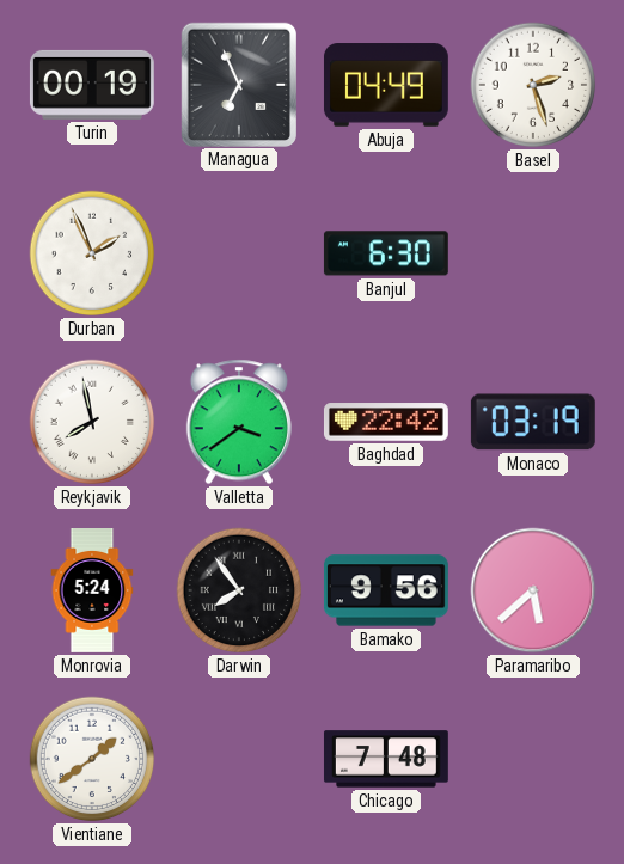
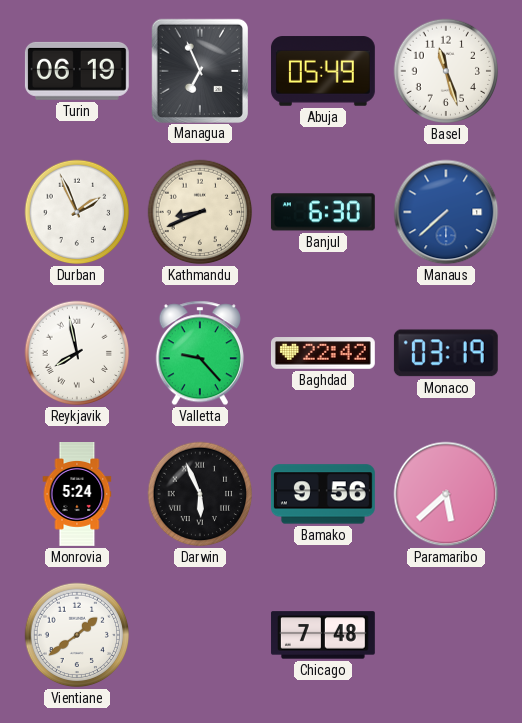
Turin: 00:19 -> 06:19
Abuja: 04:49 -> 05:49
Basel: 2:27 -> 11:27
Kathmandu: none -> 8:41
Manaus: none -> 7:38
Valletta: 3:39 -> 9:23
Darwin: 7:54 -> 5:56
